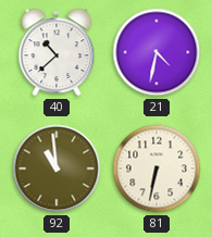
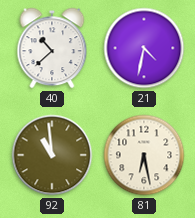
81: 6:32 -> 6:28
